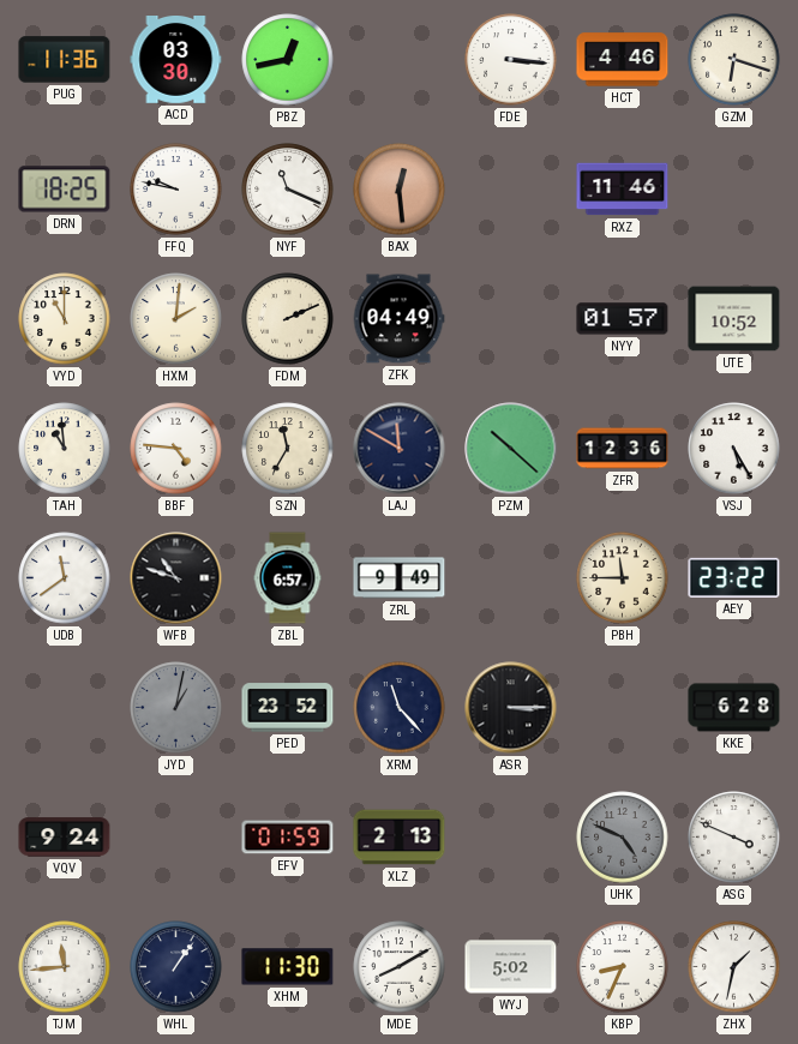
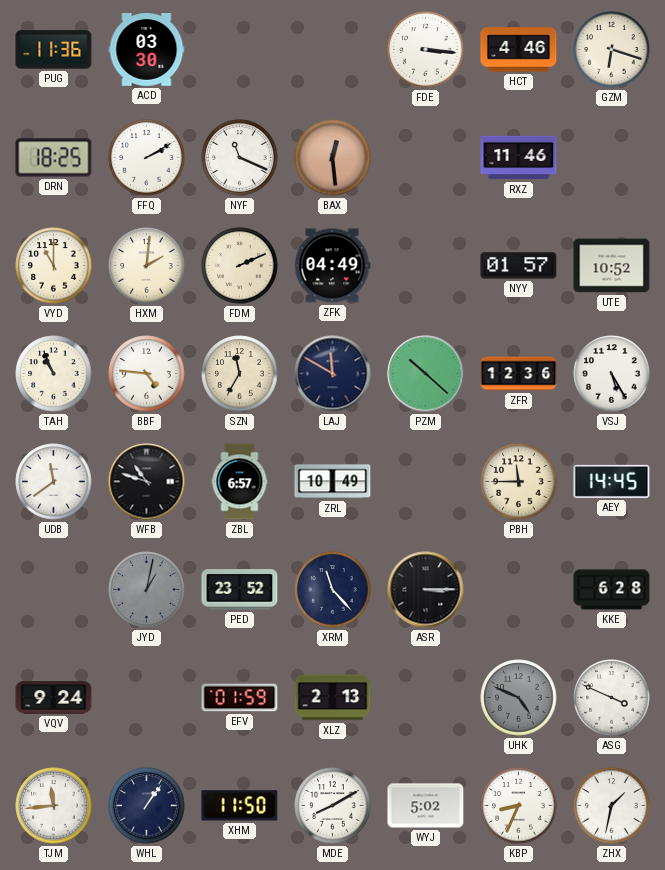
PBZ: 12:43 -> none
FFQ: 9:47 -> 2:10
TAH: 10:59 -> 10:56
ZRL: 9:49 -> 10:49
AEY: 23:22 -> 14:45
XHM: 11:30 -> 11:50
